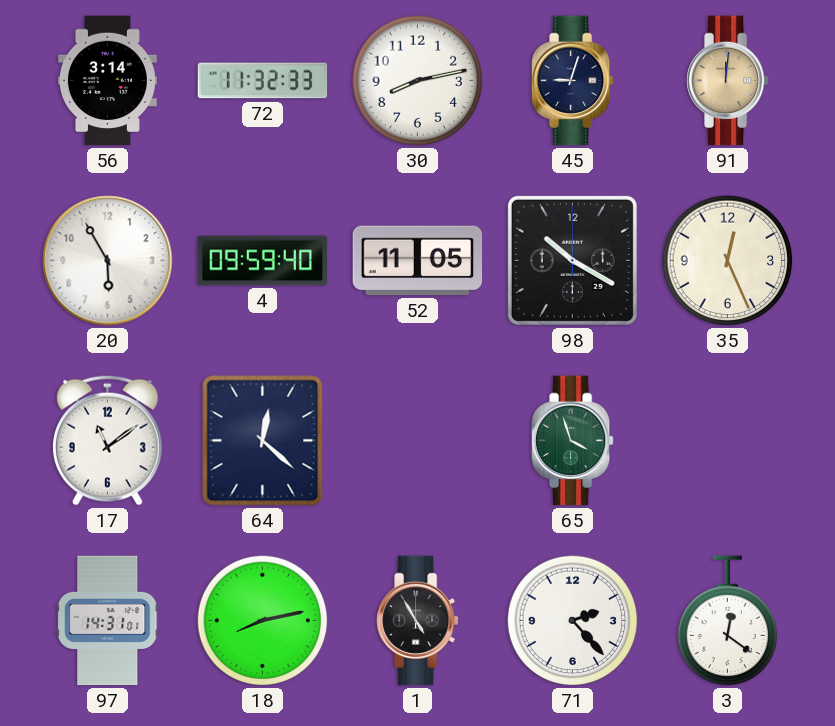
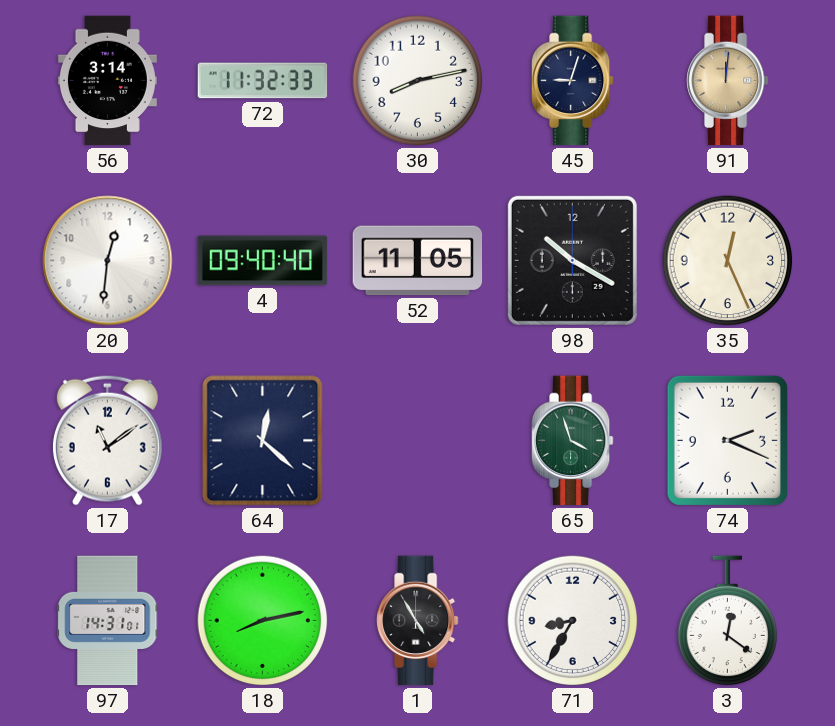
20: 5:55 -> 12:31
4: 09:59 -> 09:40
74: none -> 2:19
71: 2:23 -> 8:35
